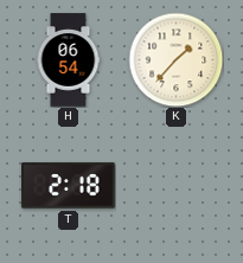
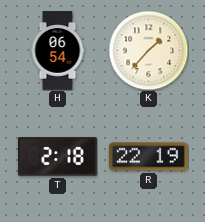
R: none -> 22:19
